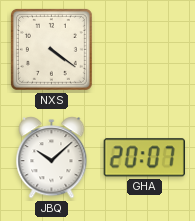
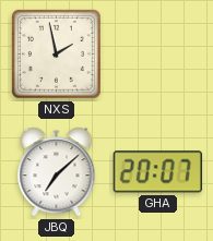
NXS: 4:21 -> 1:58
JBQ: 10:08 -> 7:08
